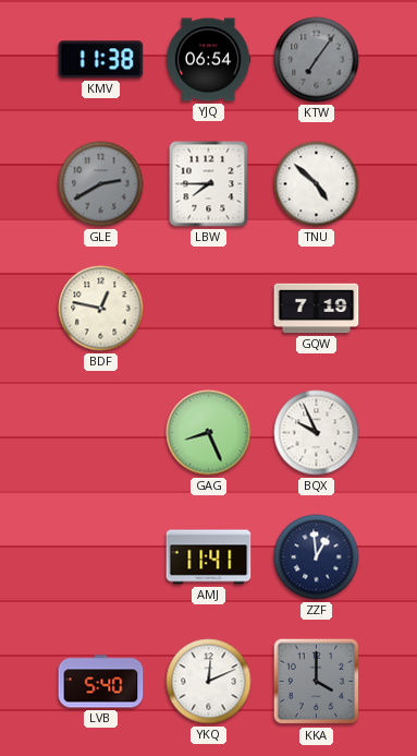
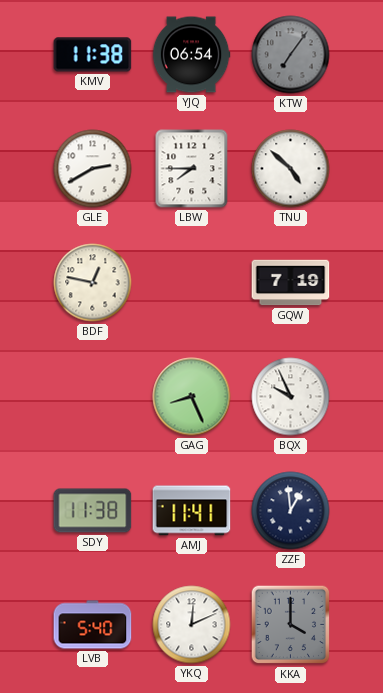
GLE dial: grey -> white
SDY: none -> 11:38
